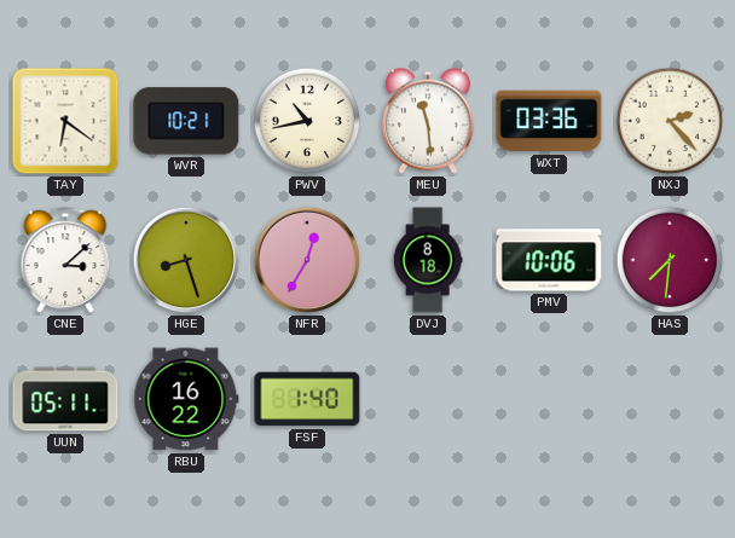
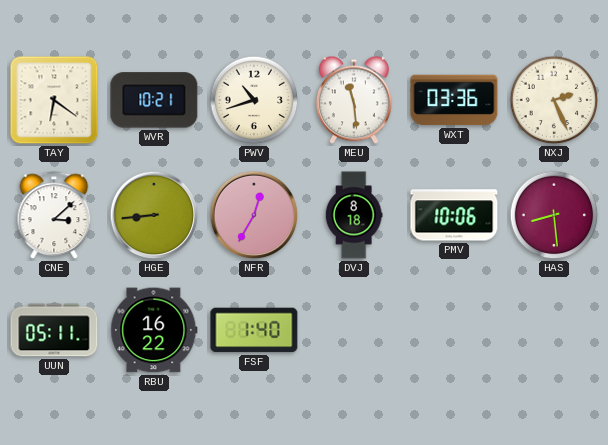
PWV: 10:43 -> 10:42
NXJ: 2:23 -> 2:26
HGE: 8:27 -> 8:44
HAS: 7:31 -> 8:29
